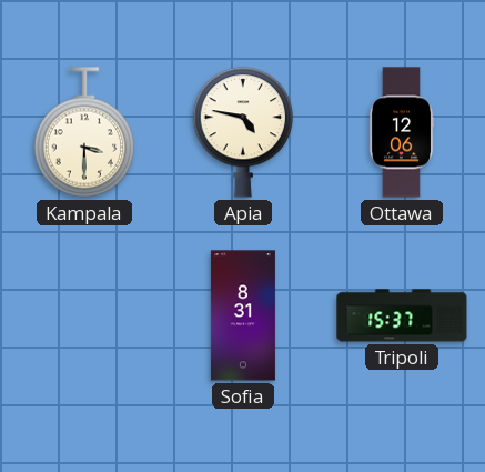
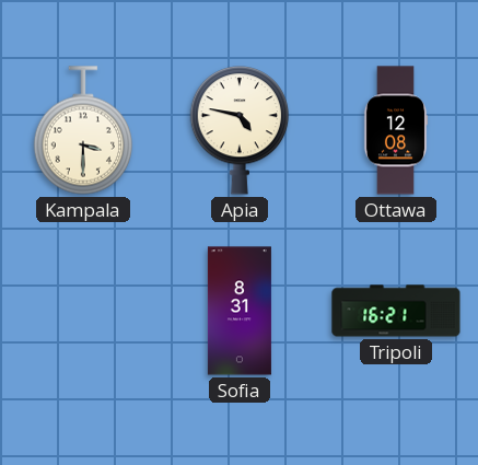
Ottawa: 12:06 -> 12:08
Tripoli: 15:37 -> 16:21
